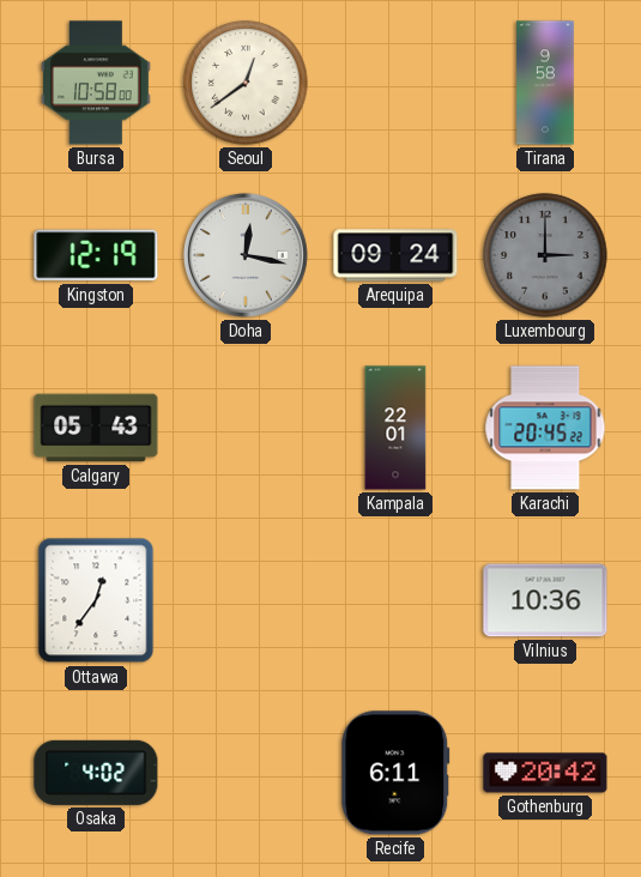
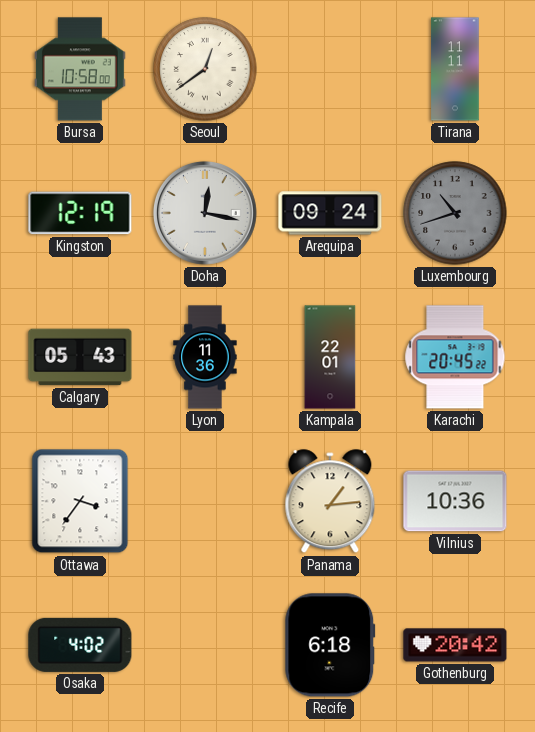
Tirana: 9:58 -> 11:11
Luxembourg: 3:00 -> 10:42
Lyon: none -> 11:36
Ottawa: 12:36 -> 3:36
Panama: none -> 1:14
Recife: 6:11 -> 6:18
